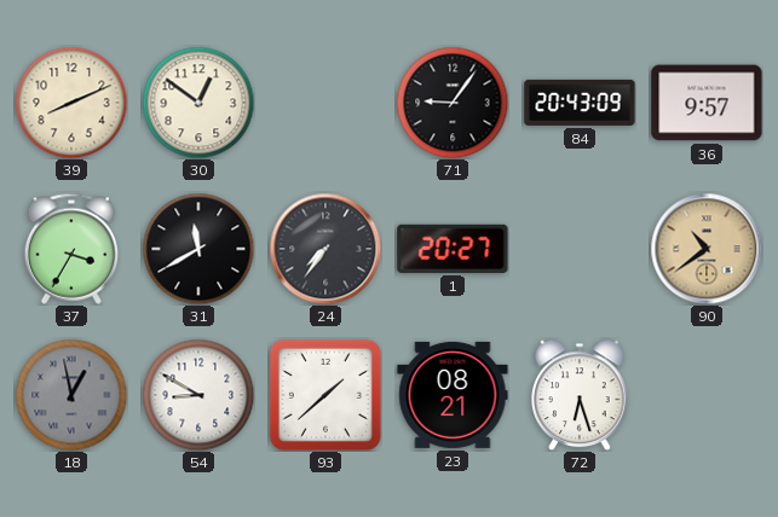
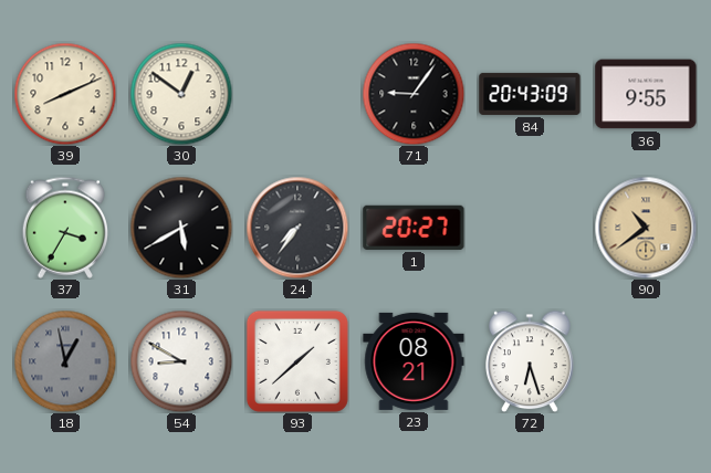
36: 9:57 -> 9:55
31: 11:40 -> 5:40
